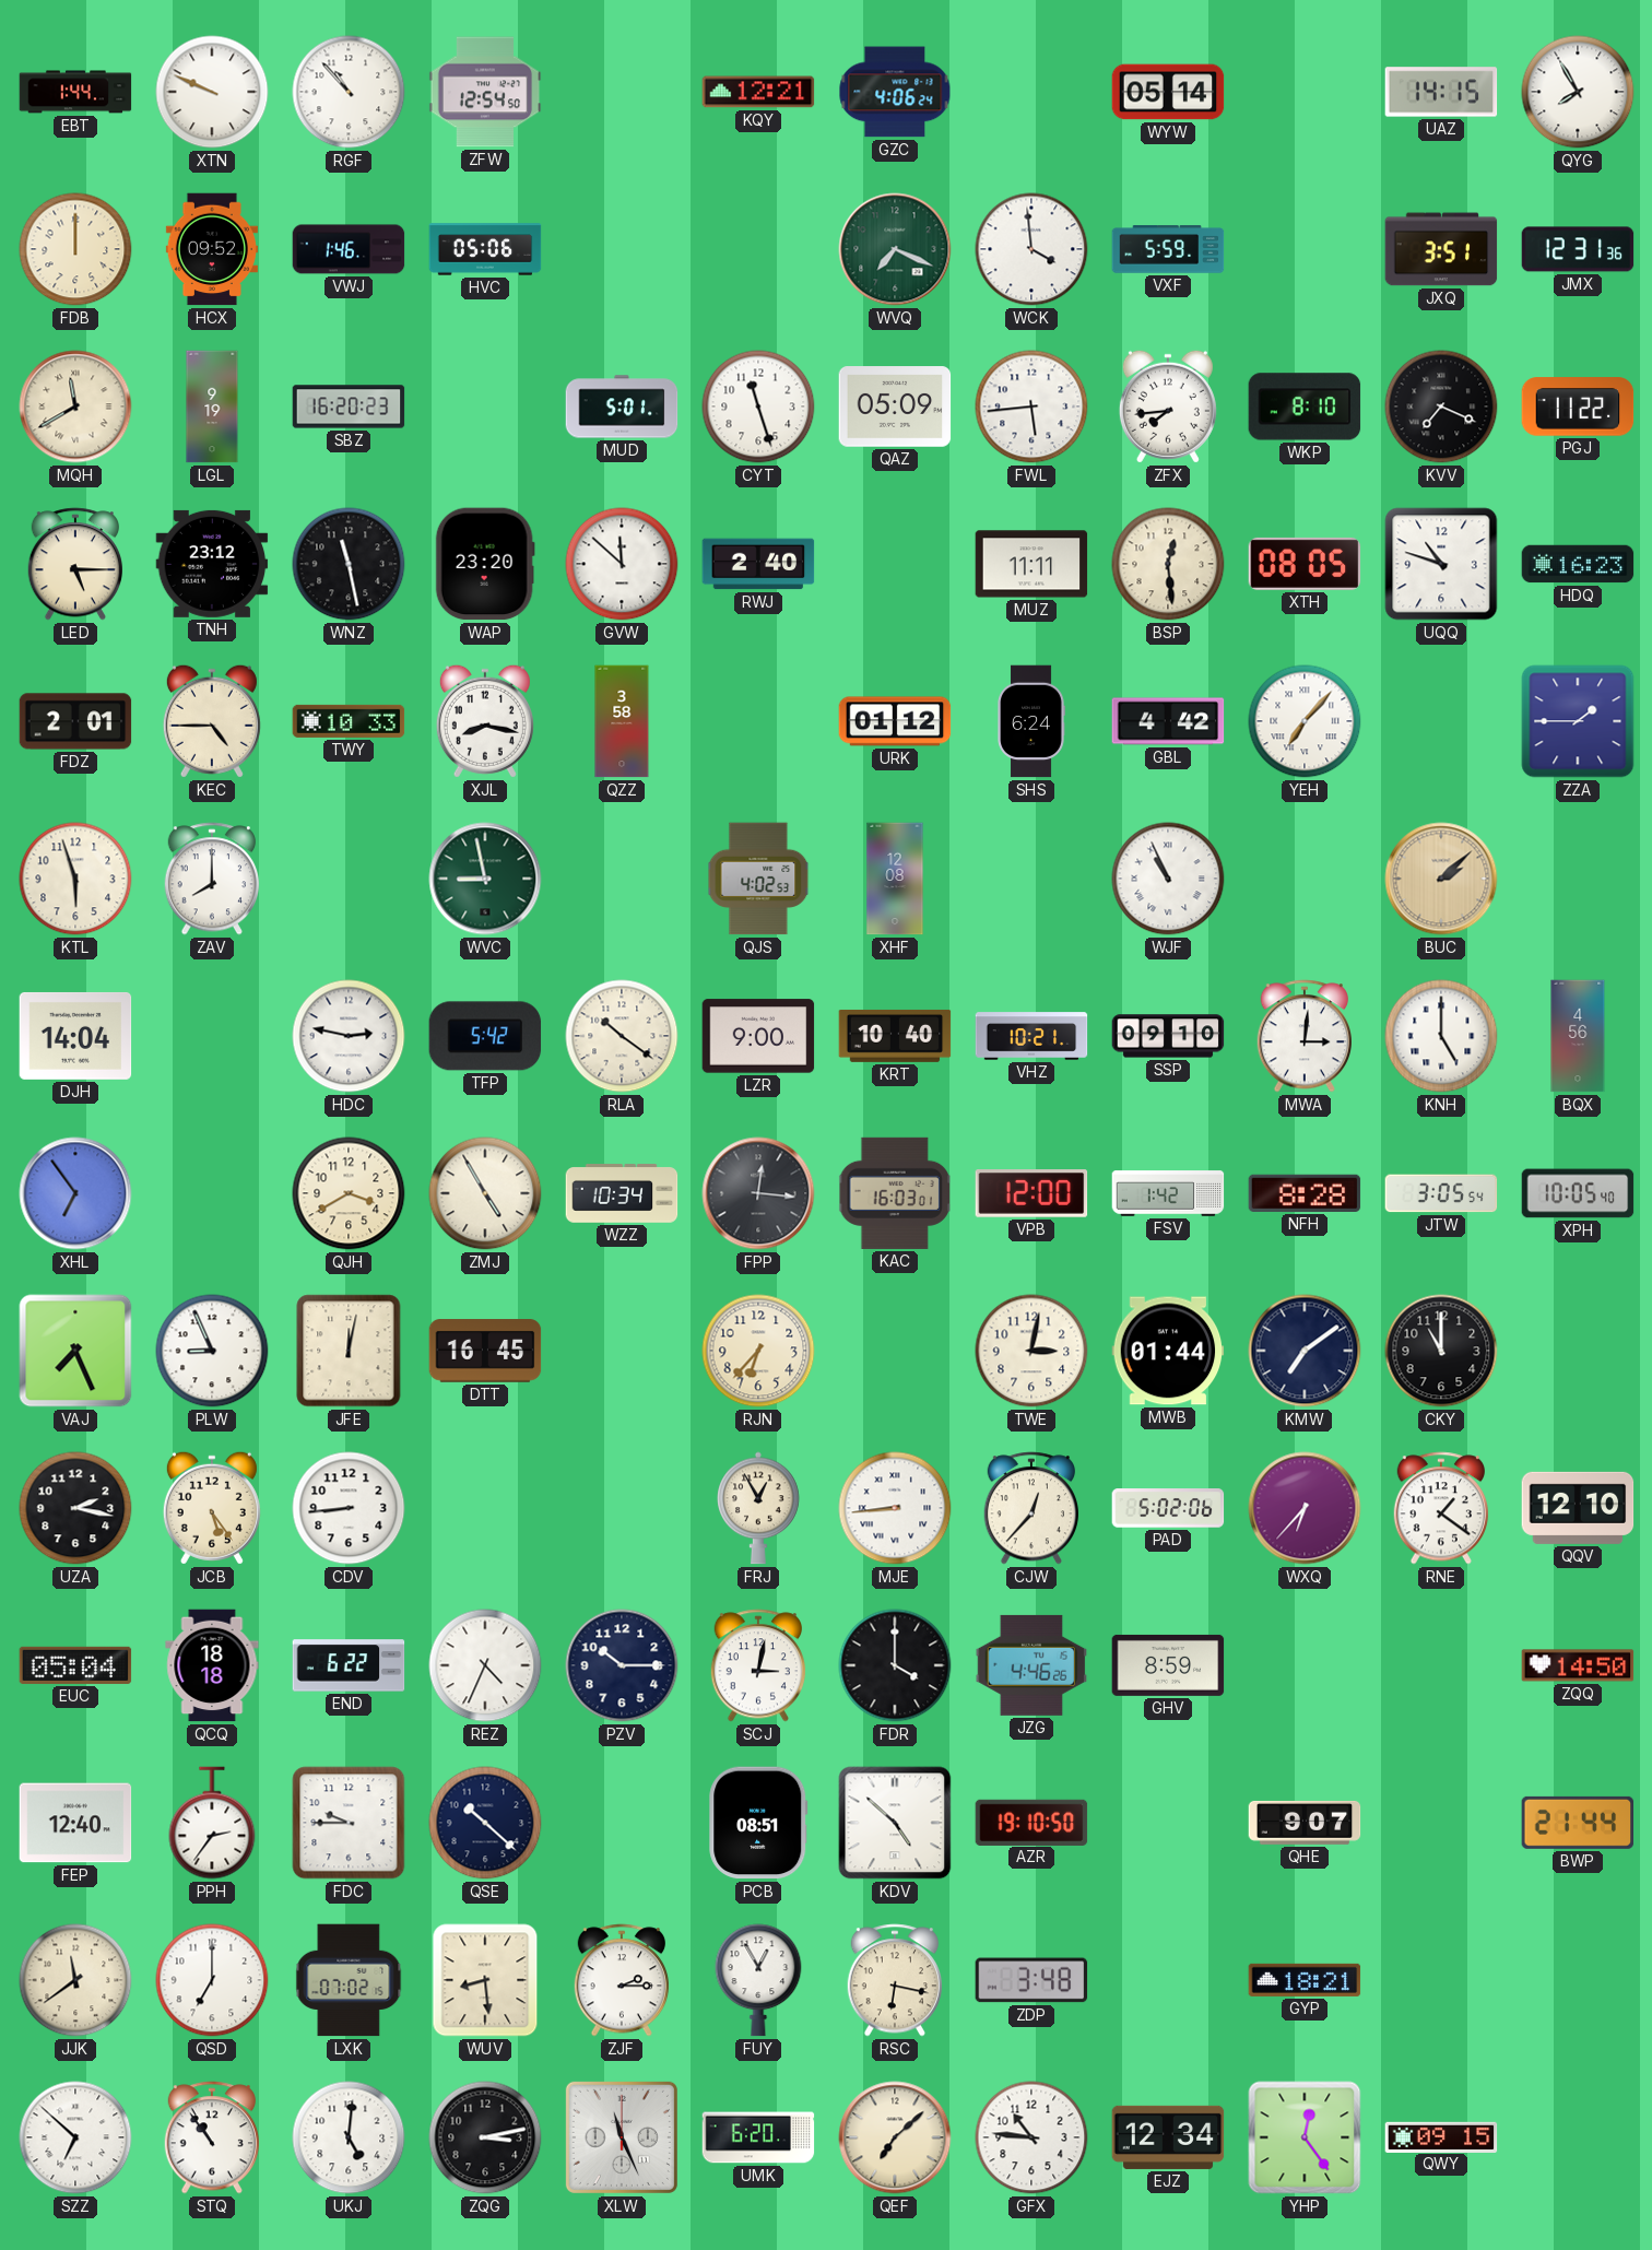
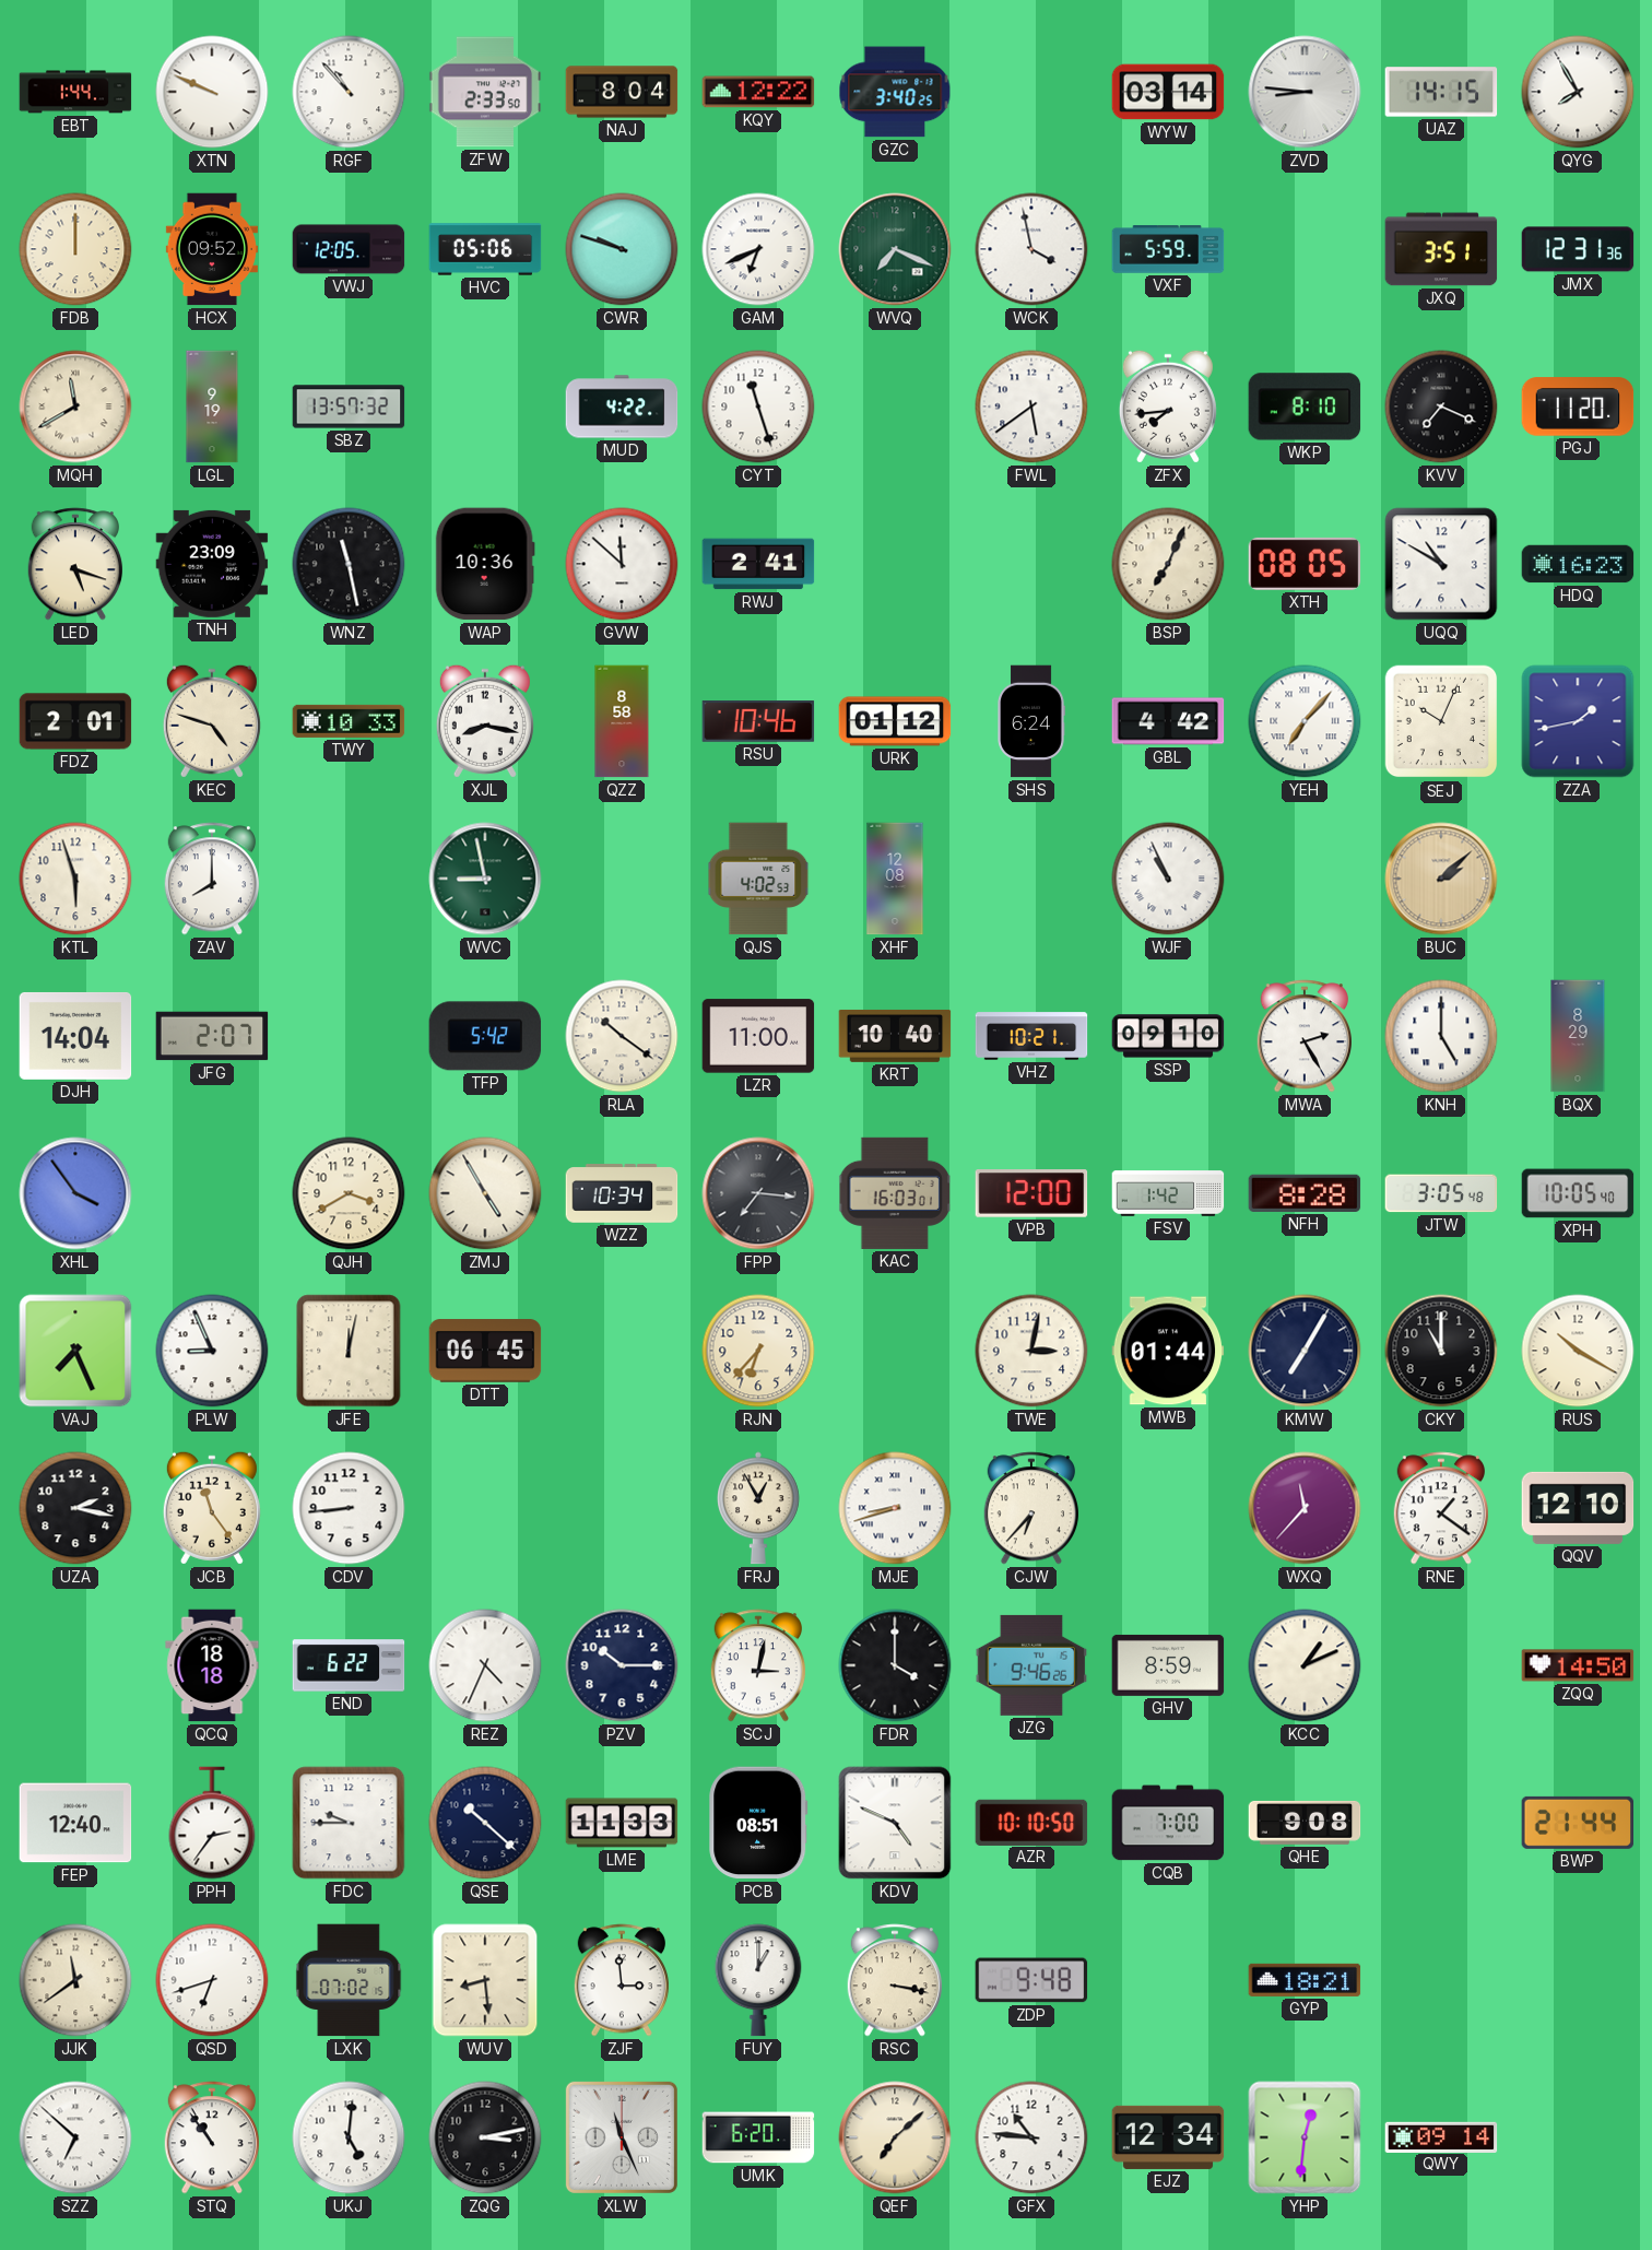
ZFW: 12:54 -> 2:33
NAJ: none -> 8:04
KQY: 12:21 -> 12:22
GZC: 4:06 -> 3:40
WYW: 05:14 -> 03:14
ZVD: none -> 8:46
VWJ: 1:46 -> 12:05
CWR: none -> 9:48
GAM: none -> 6:41
WCK: 3:59 -> 3:58
SBZ: 16:20 -> 13:57
MUD: 5:01 -> 4:22
QAZ: 05:09 -> none
FWL: 5:44 -> 5:39
PGJ: 11:22 -> 11:20
LED: 5:15 -> 5:18
TNH: 23:12 -> 23:09
WAP: 23:20 -> 10:36
RWJ: 2:40 -> 2:41
MUZ: 11:11 -> none
BSP: 12:29 -> 7:04
UQQ: 10:48 -> 10:50
KEC: 4:45 -> 4:48
QZZ: 3:58 -> 8:58
RSU: none -> 10:46
SEJ: none -> 10:04
ZZA: 1:45 -> 1:43
JFG: none -> 2:07
HDC: 2:47 -> none
LZR: 9:00 -> 11:00
MWA: 3:01 -> 2:25
BQX: 4:56 -> 8:29
XHL: 6:54 -> 3:54
FPP: 12:16 -> 7:16
JTW: 3:05:54 -> 3:05:48
DTT: 16:45 -> 06:45
KMW: 7:09 -> 7:05
RUS: none -> 10:20
JCB: 5:24 -> 11:24
MJE: 8:44 -> 8:42
CJW: 12:37 -> 6:37
PAD: 5:02 -> none
WXQ: 6:37 -> 11:37
EUC: 05:04 -> none
JZG: 4:46 -> 9:46
KCC: none -> 1:11
LME: none -> 11:33
KDV: 4:52 -> 4:49
AZR: 19:10 -> 10:10
CQB: none -> 7:00
QHE: 9:07 -> 9:08
QSD: 7:00 -> 6:42
ZJF: 2:15 -> 2:59
FUY: 12:55 -> 1:00
RSC: 6:17 -> 3:17
ZDP: 3:48 -> 9:48
YHP: 12:24 -> 12:31
QWY: 09:15 -> 09:14
